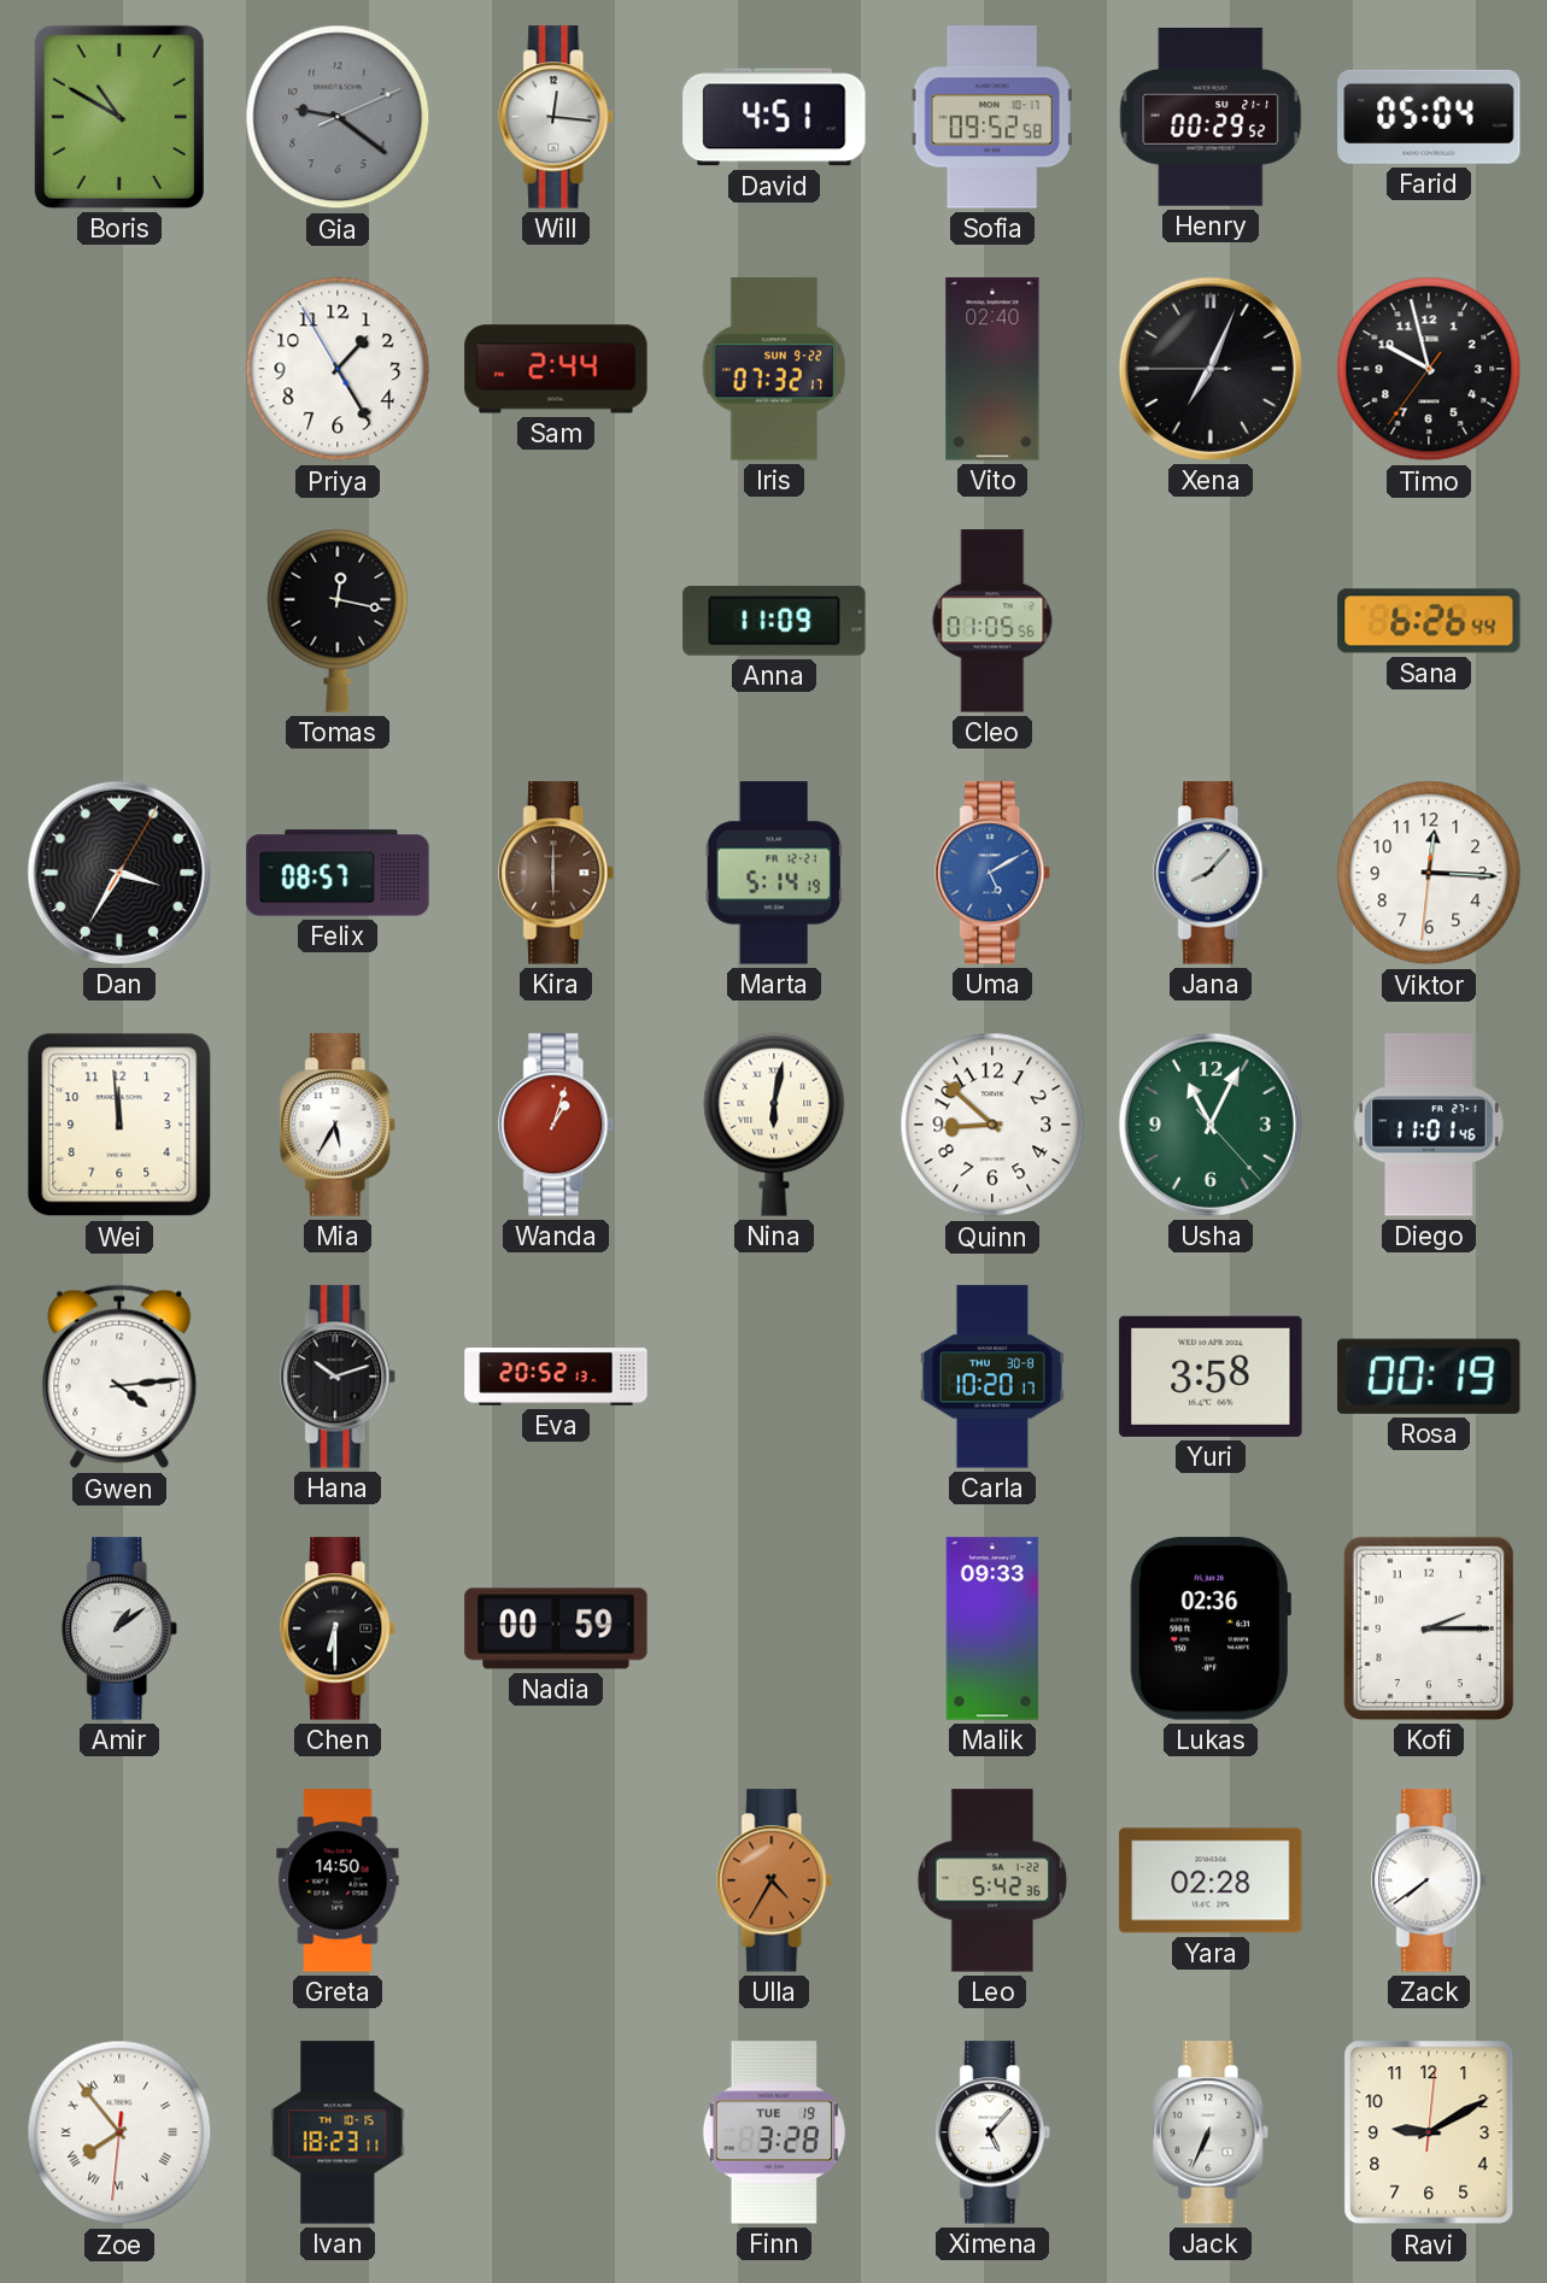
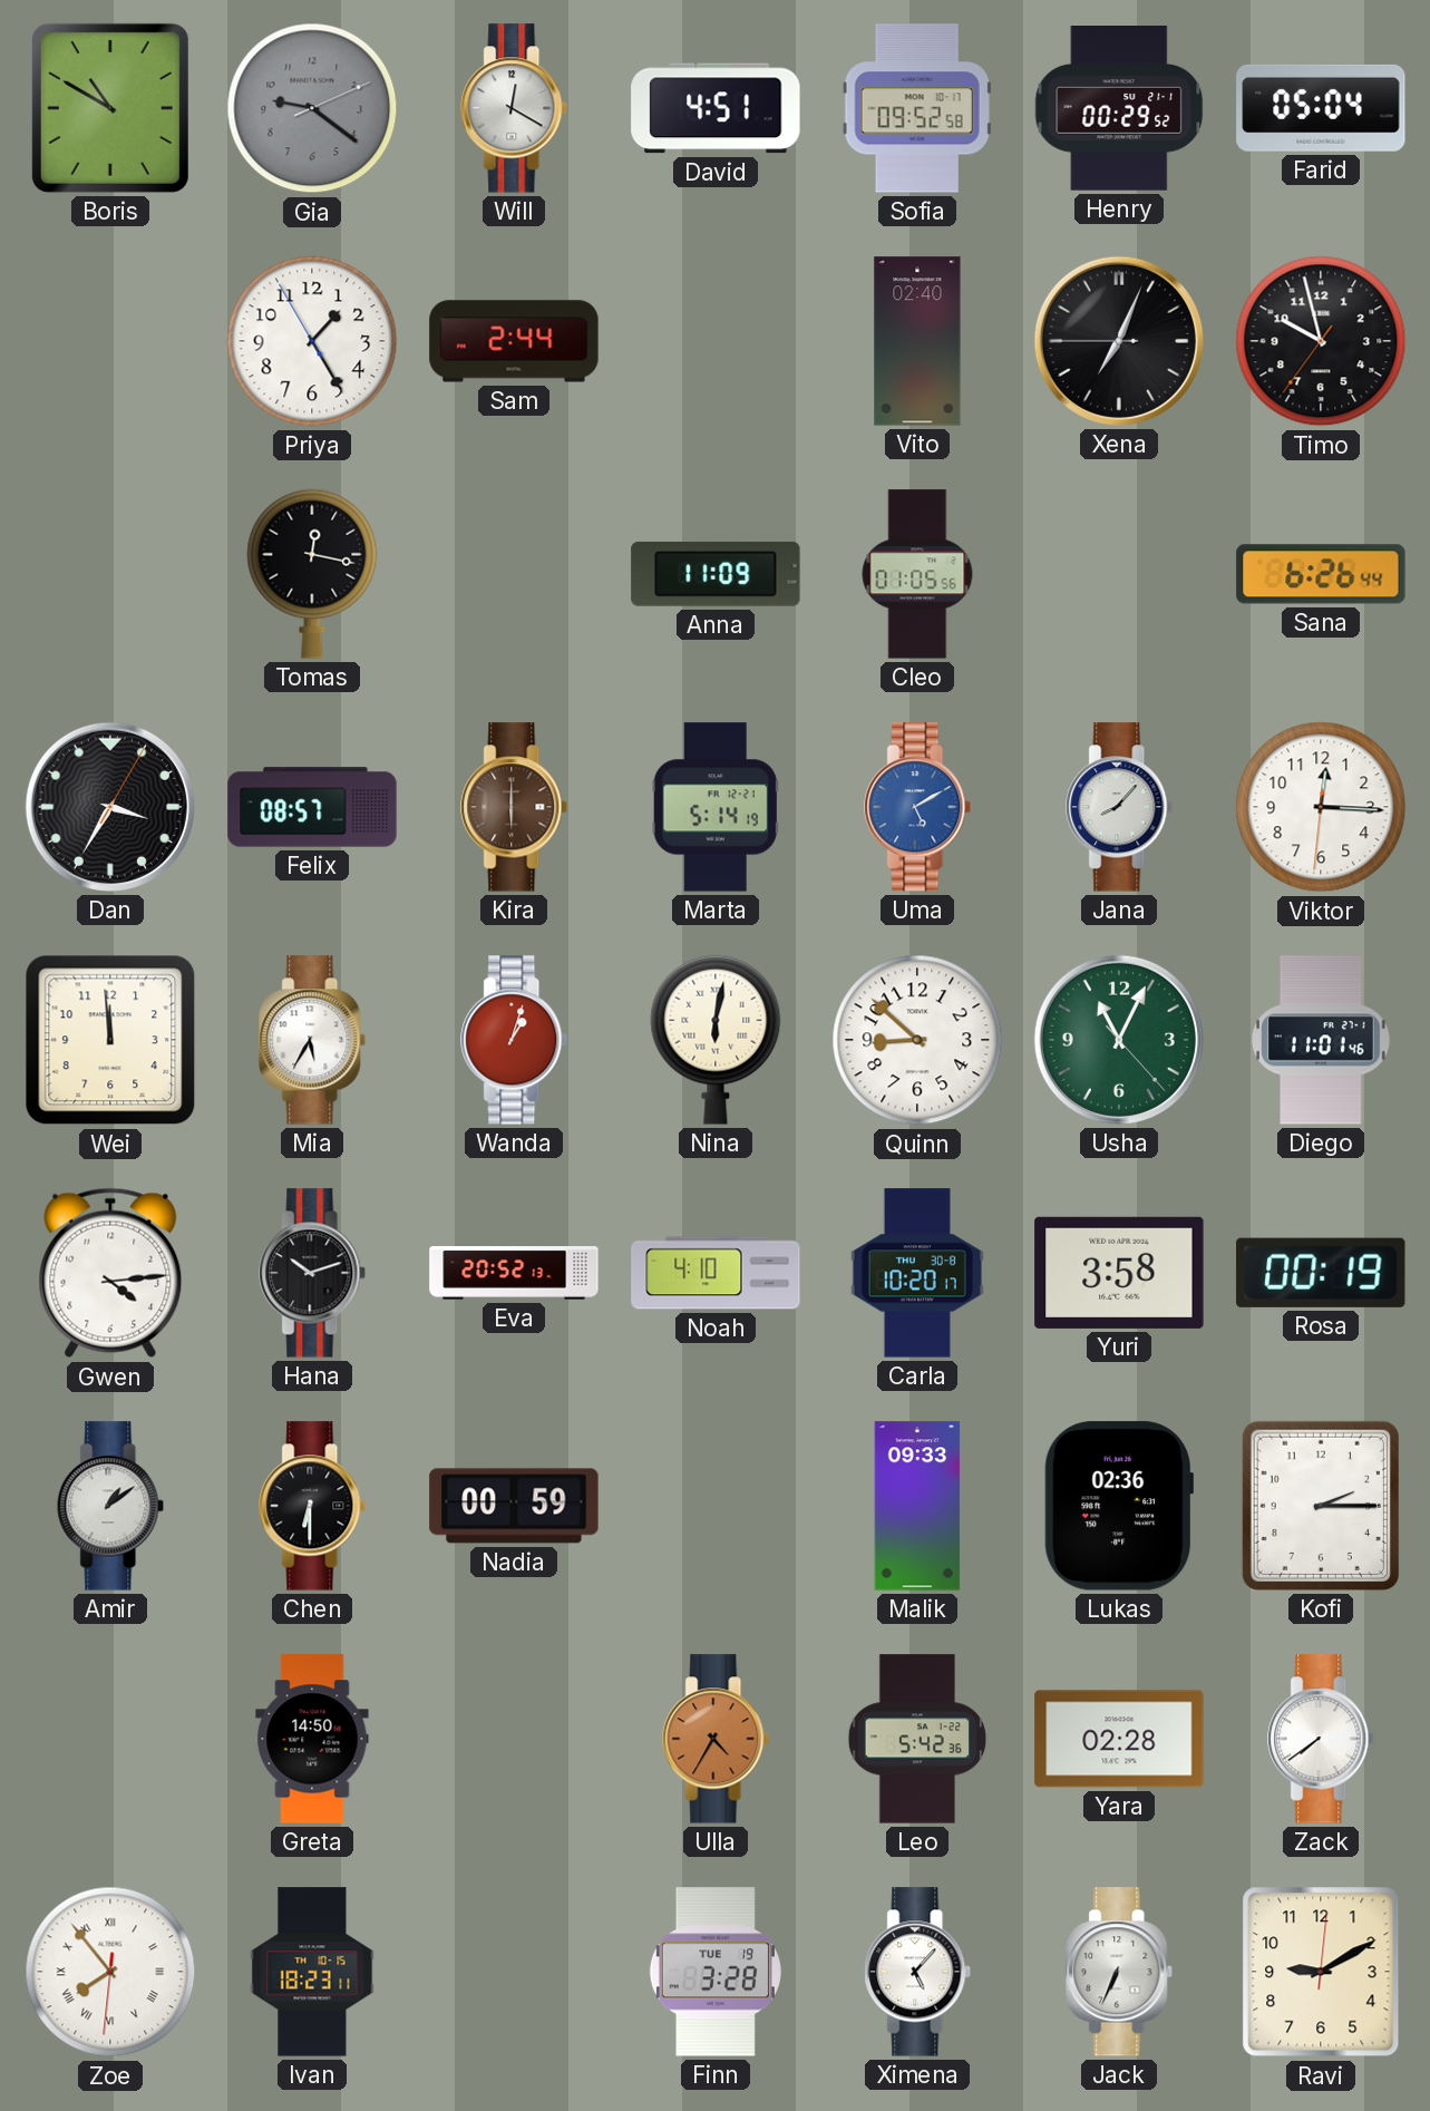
Will: 12:16 -> 12:20
Iris: 07:32 -> none
Noah: none -> 4:10
